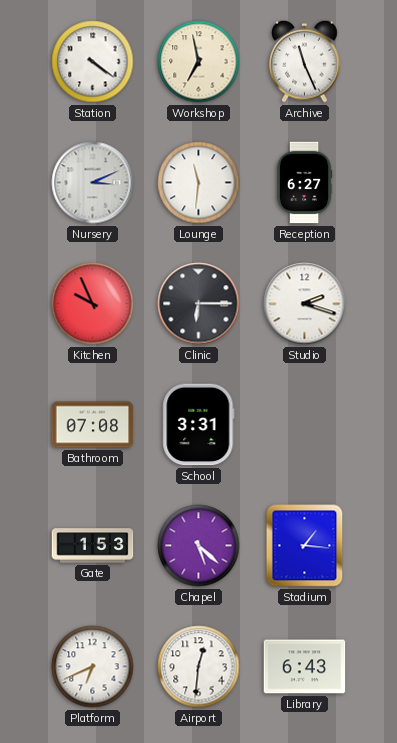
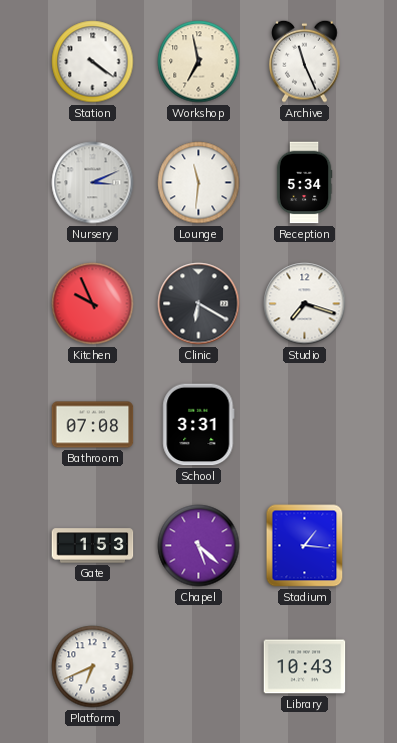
Reception: 6:27 -> 5:34
Clinic: 6:15 -> 6:20
Studio: 2:18 -> 7:18
Airport: 12:31 -> none
Library: 6:43 -> 10:43
